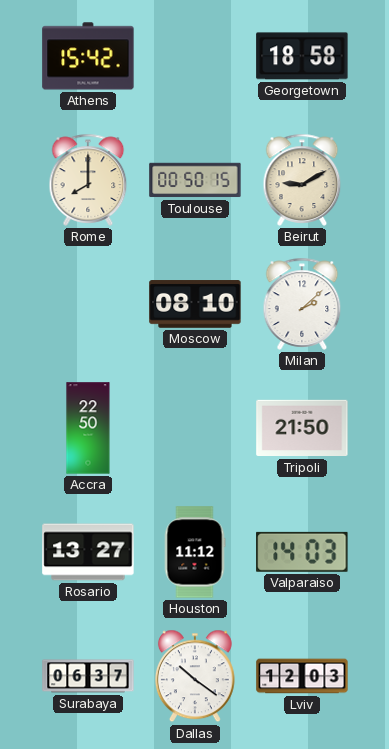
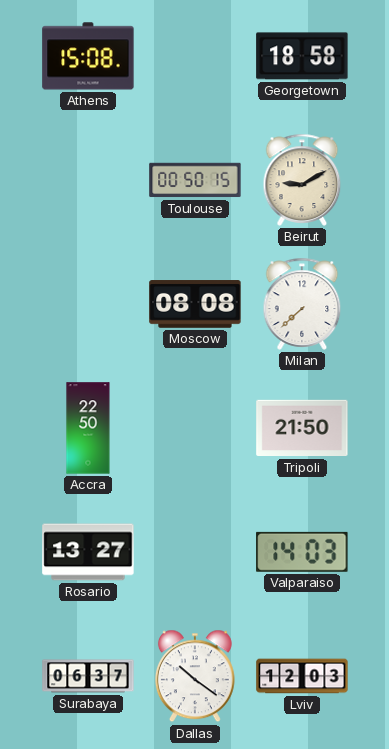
Athens: 15:42 -> 15:08
Rome: 8:00 -> none
Moscow: 08:10 -> 08:08
Milan: 2:08 -> 7:38
Houston: 11:12 -> none
